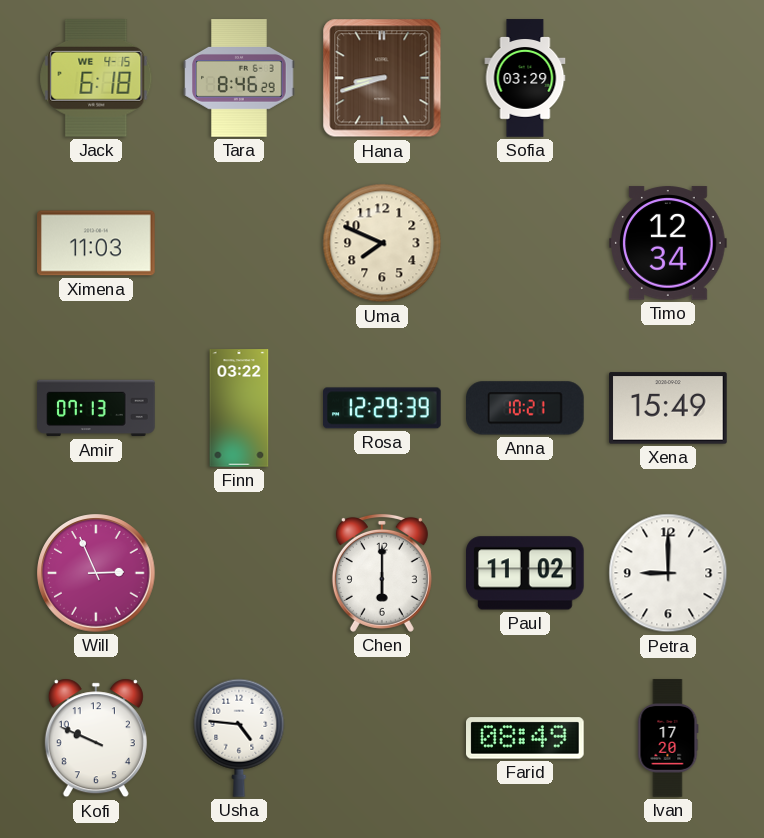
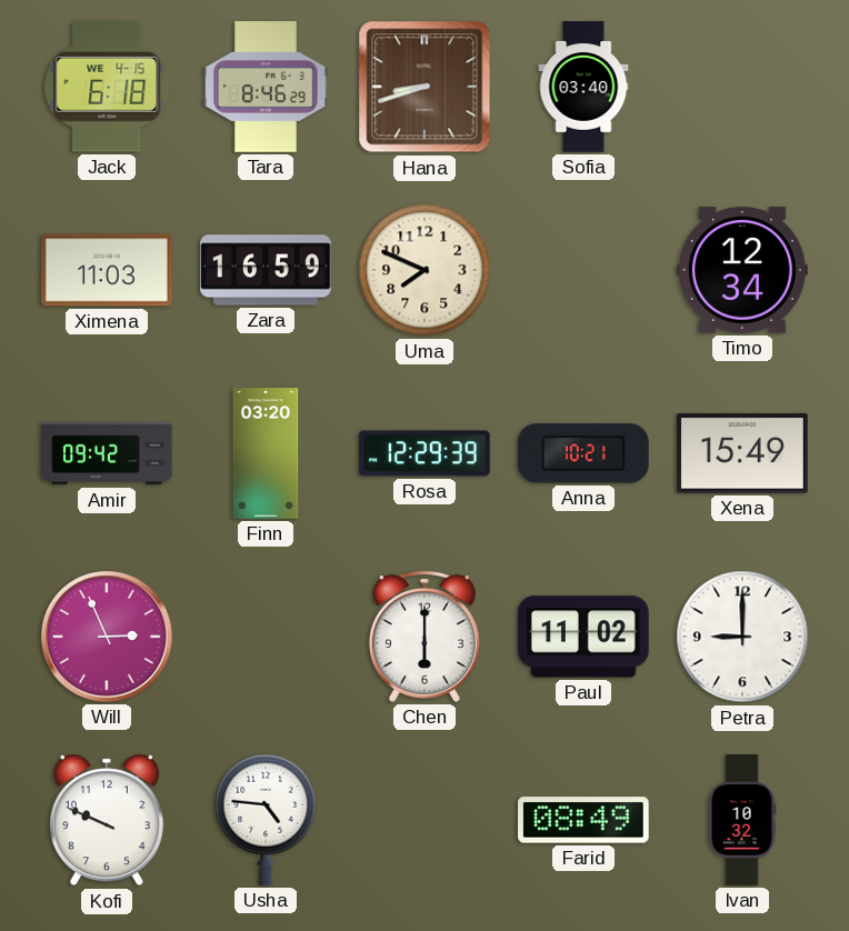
Sofia: 03:29 -> 03:40
Zara: none -> 16:59
Amir: 07:13 -> 09:42
Finn: 03:22 -> 03:20
Ivan: 17:20 -> 10:32
